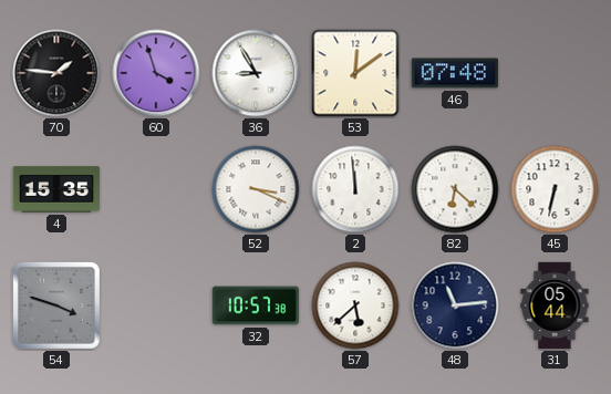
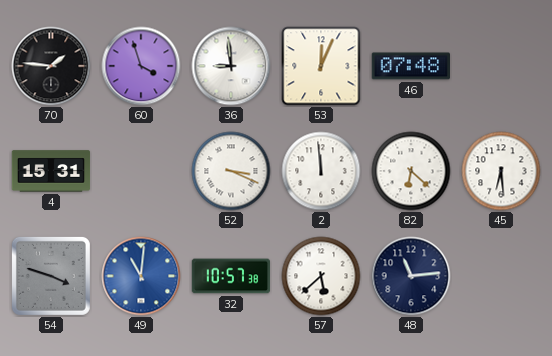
36: 8:55 -> 8:59
53: 12:09 -> 12:04
4: 15:35 -> 15:31
45: 6:32 -> 6:29
49: none -> 11:01
31: 05:44 -> none
